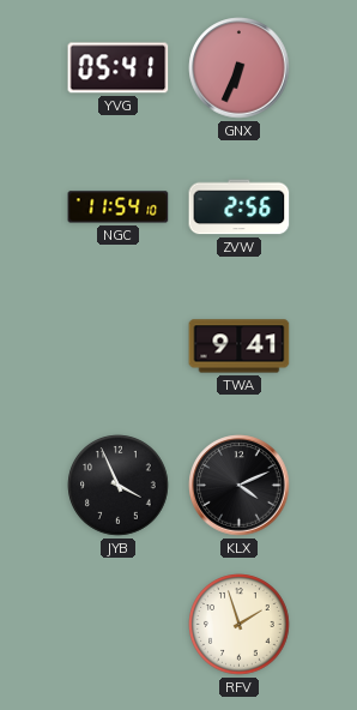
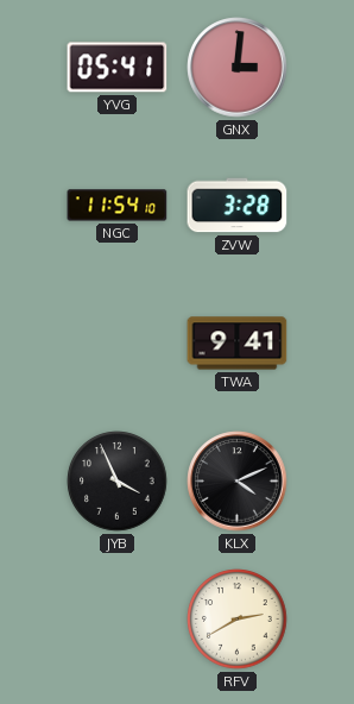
GNX: 6:34 -> 3:01
ZVW: 2:56 -> 3:28
RFV: 1:57 -> 2:40
